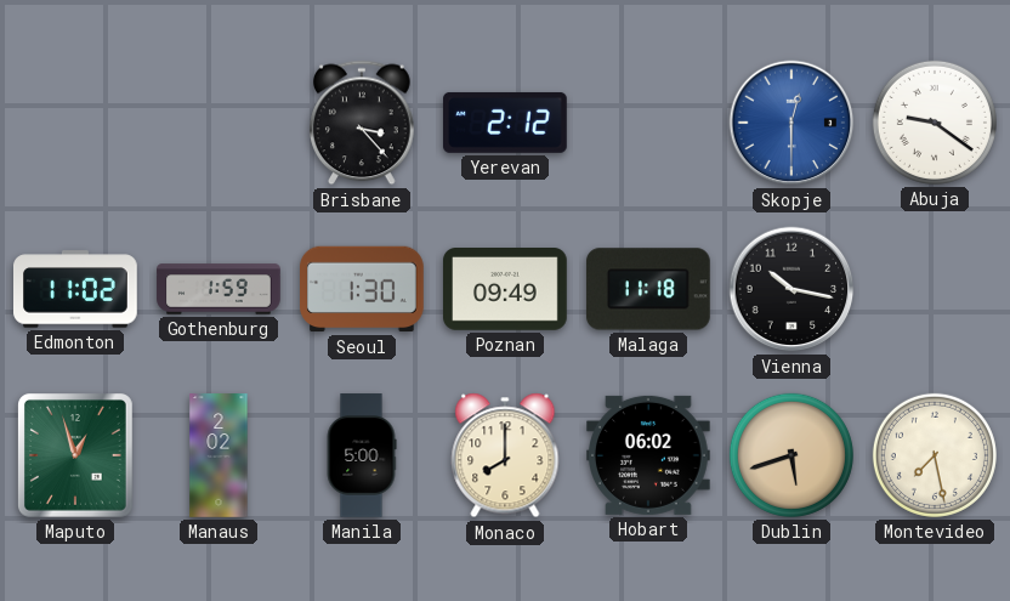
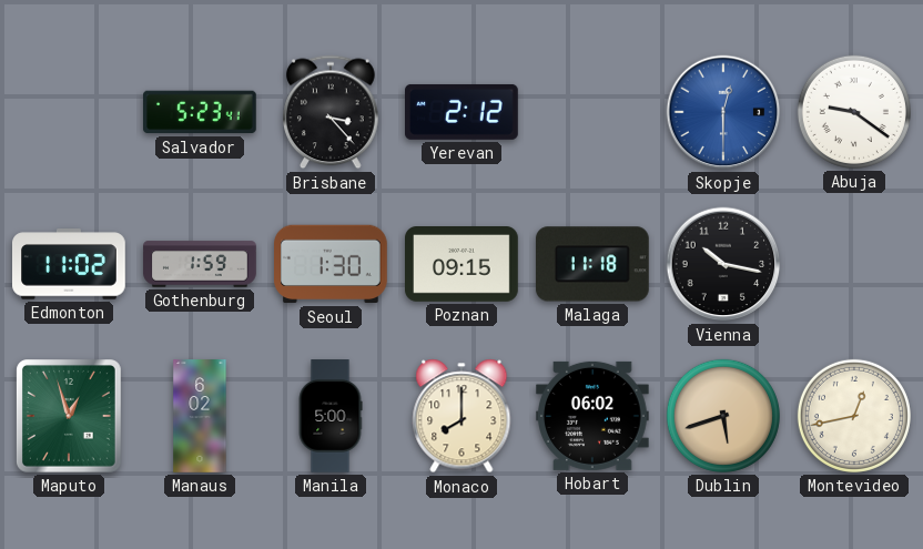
Salvador: none -> 5:23
Poznan: 09:49 -> 09:15
Manaus: 2:02 -> 6:02
Montevideo: 7:28 -> 12:43
